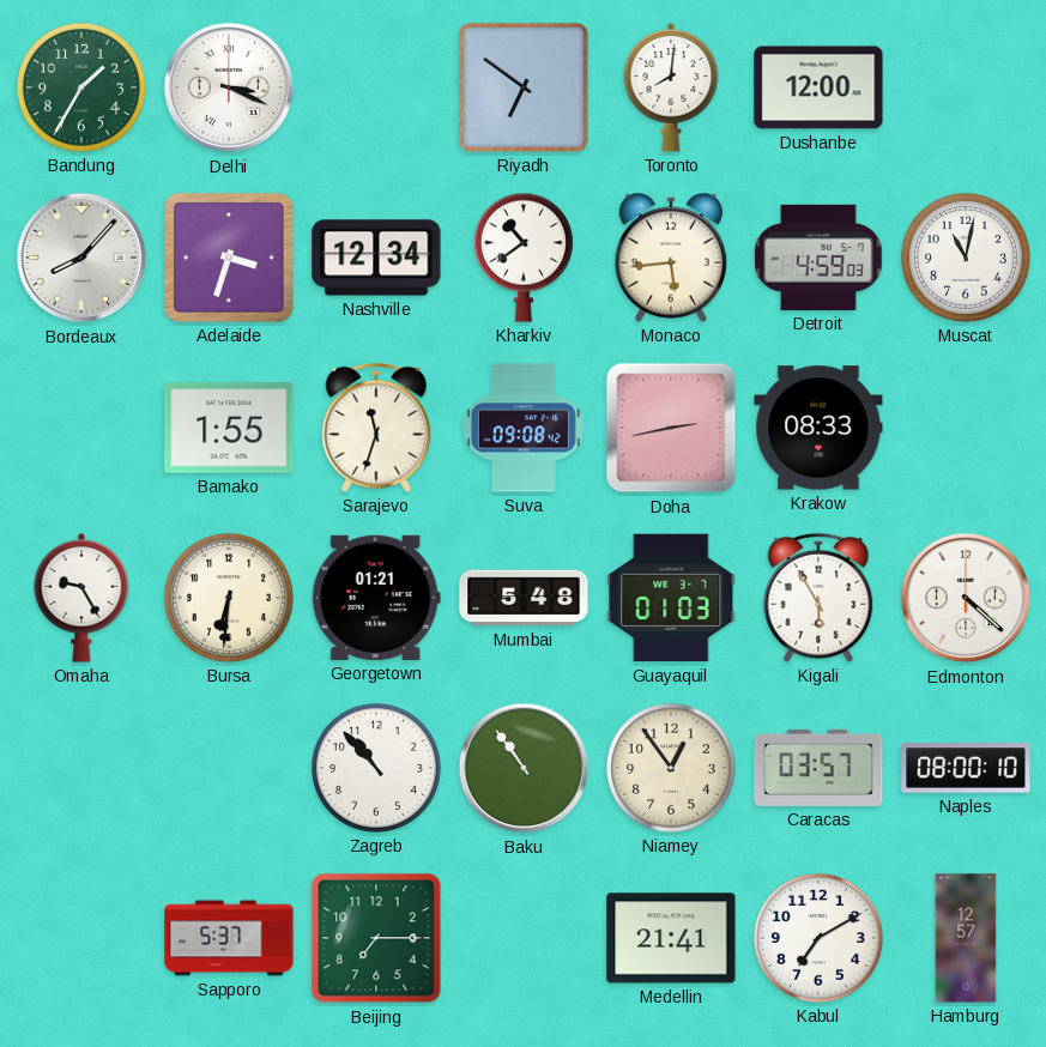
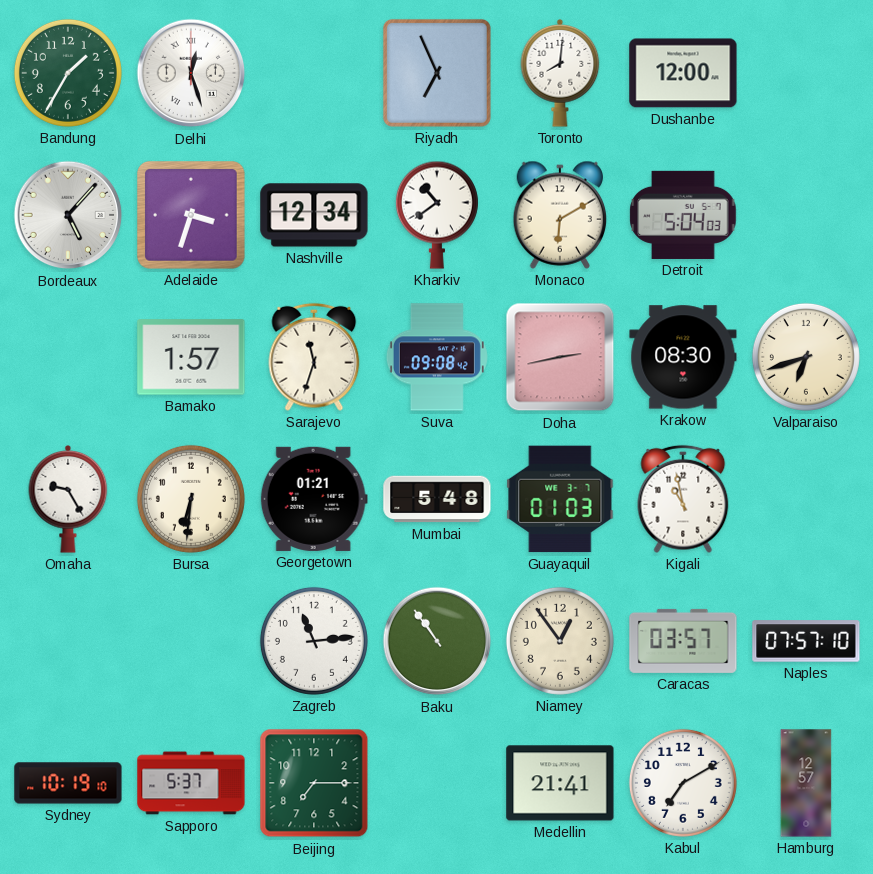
Delhi: 3:19 -> 12:27
Riyadh: 6:51 -> 6:56
Bordeaux: 8:07 -> 5:07
Monaco: 5:44 -> 6:10
Detroit: 4:59 -> 5:04
Muscat: 11:02 -> none
Bamako: 1:55 -> 1:57
Krakow: 08:33 -> 08:30
Valparaiso: none -> 6:42
Kigali: 5:55 -> 10:58
Edmonton: 4:22 -> none
Zagreb: 10:53 -> 11:14
Naples: 08:00 -> 07:57
Sydney: none -> 10:19
